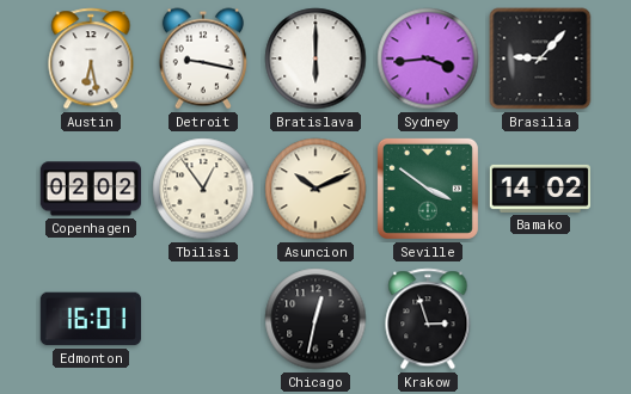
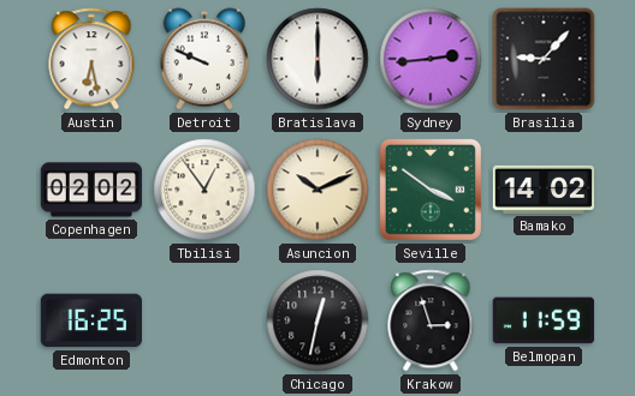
Detroit: 9:17 -> 9:49
Sydney: 3:44 -> 2:44
Edmonton: 16:01 -> 16:25
Belmopan: none -> 11:59
